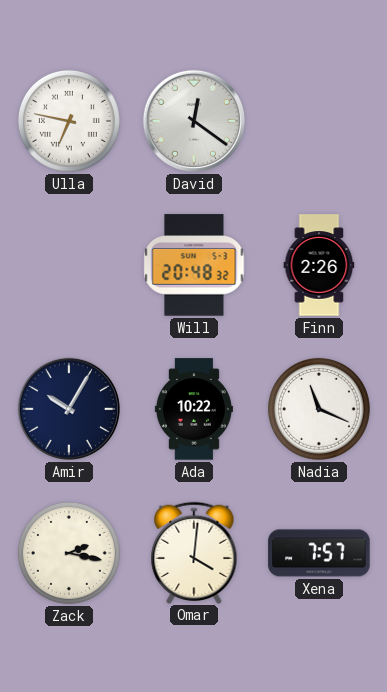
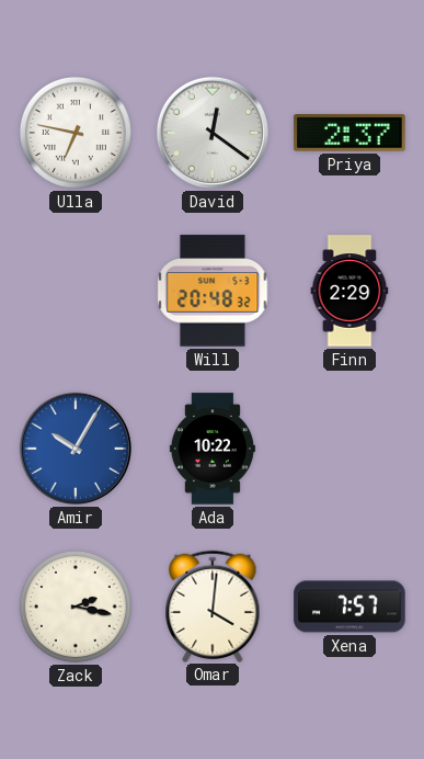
Priya: none -> 2:37
Finn: 2:26 -> 2:29
Amir dial: navy -> blue
Nadia: 11:19 -> none
